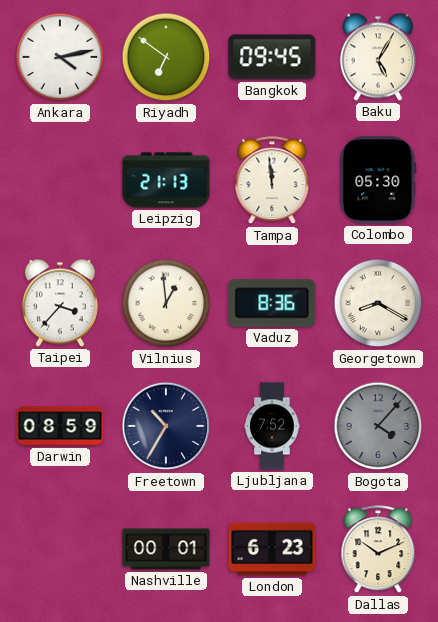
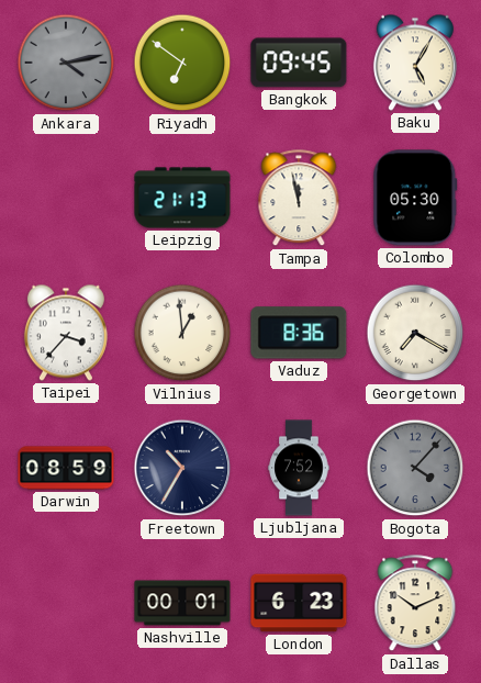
Ankara dial: white -> grey
Tampa: 11:59 -> 11:58
Georgetown: 8:20 -> 7:20
